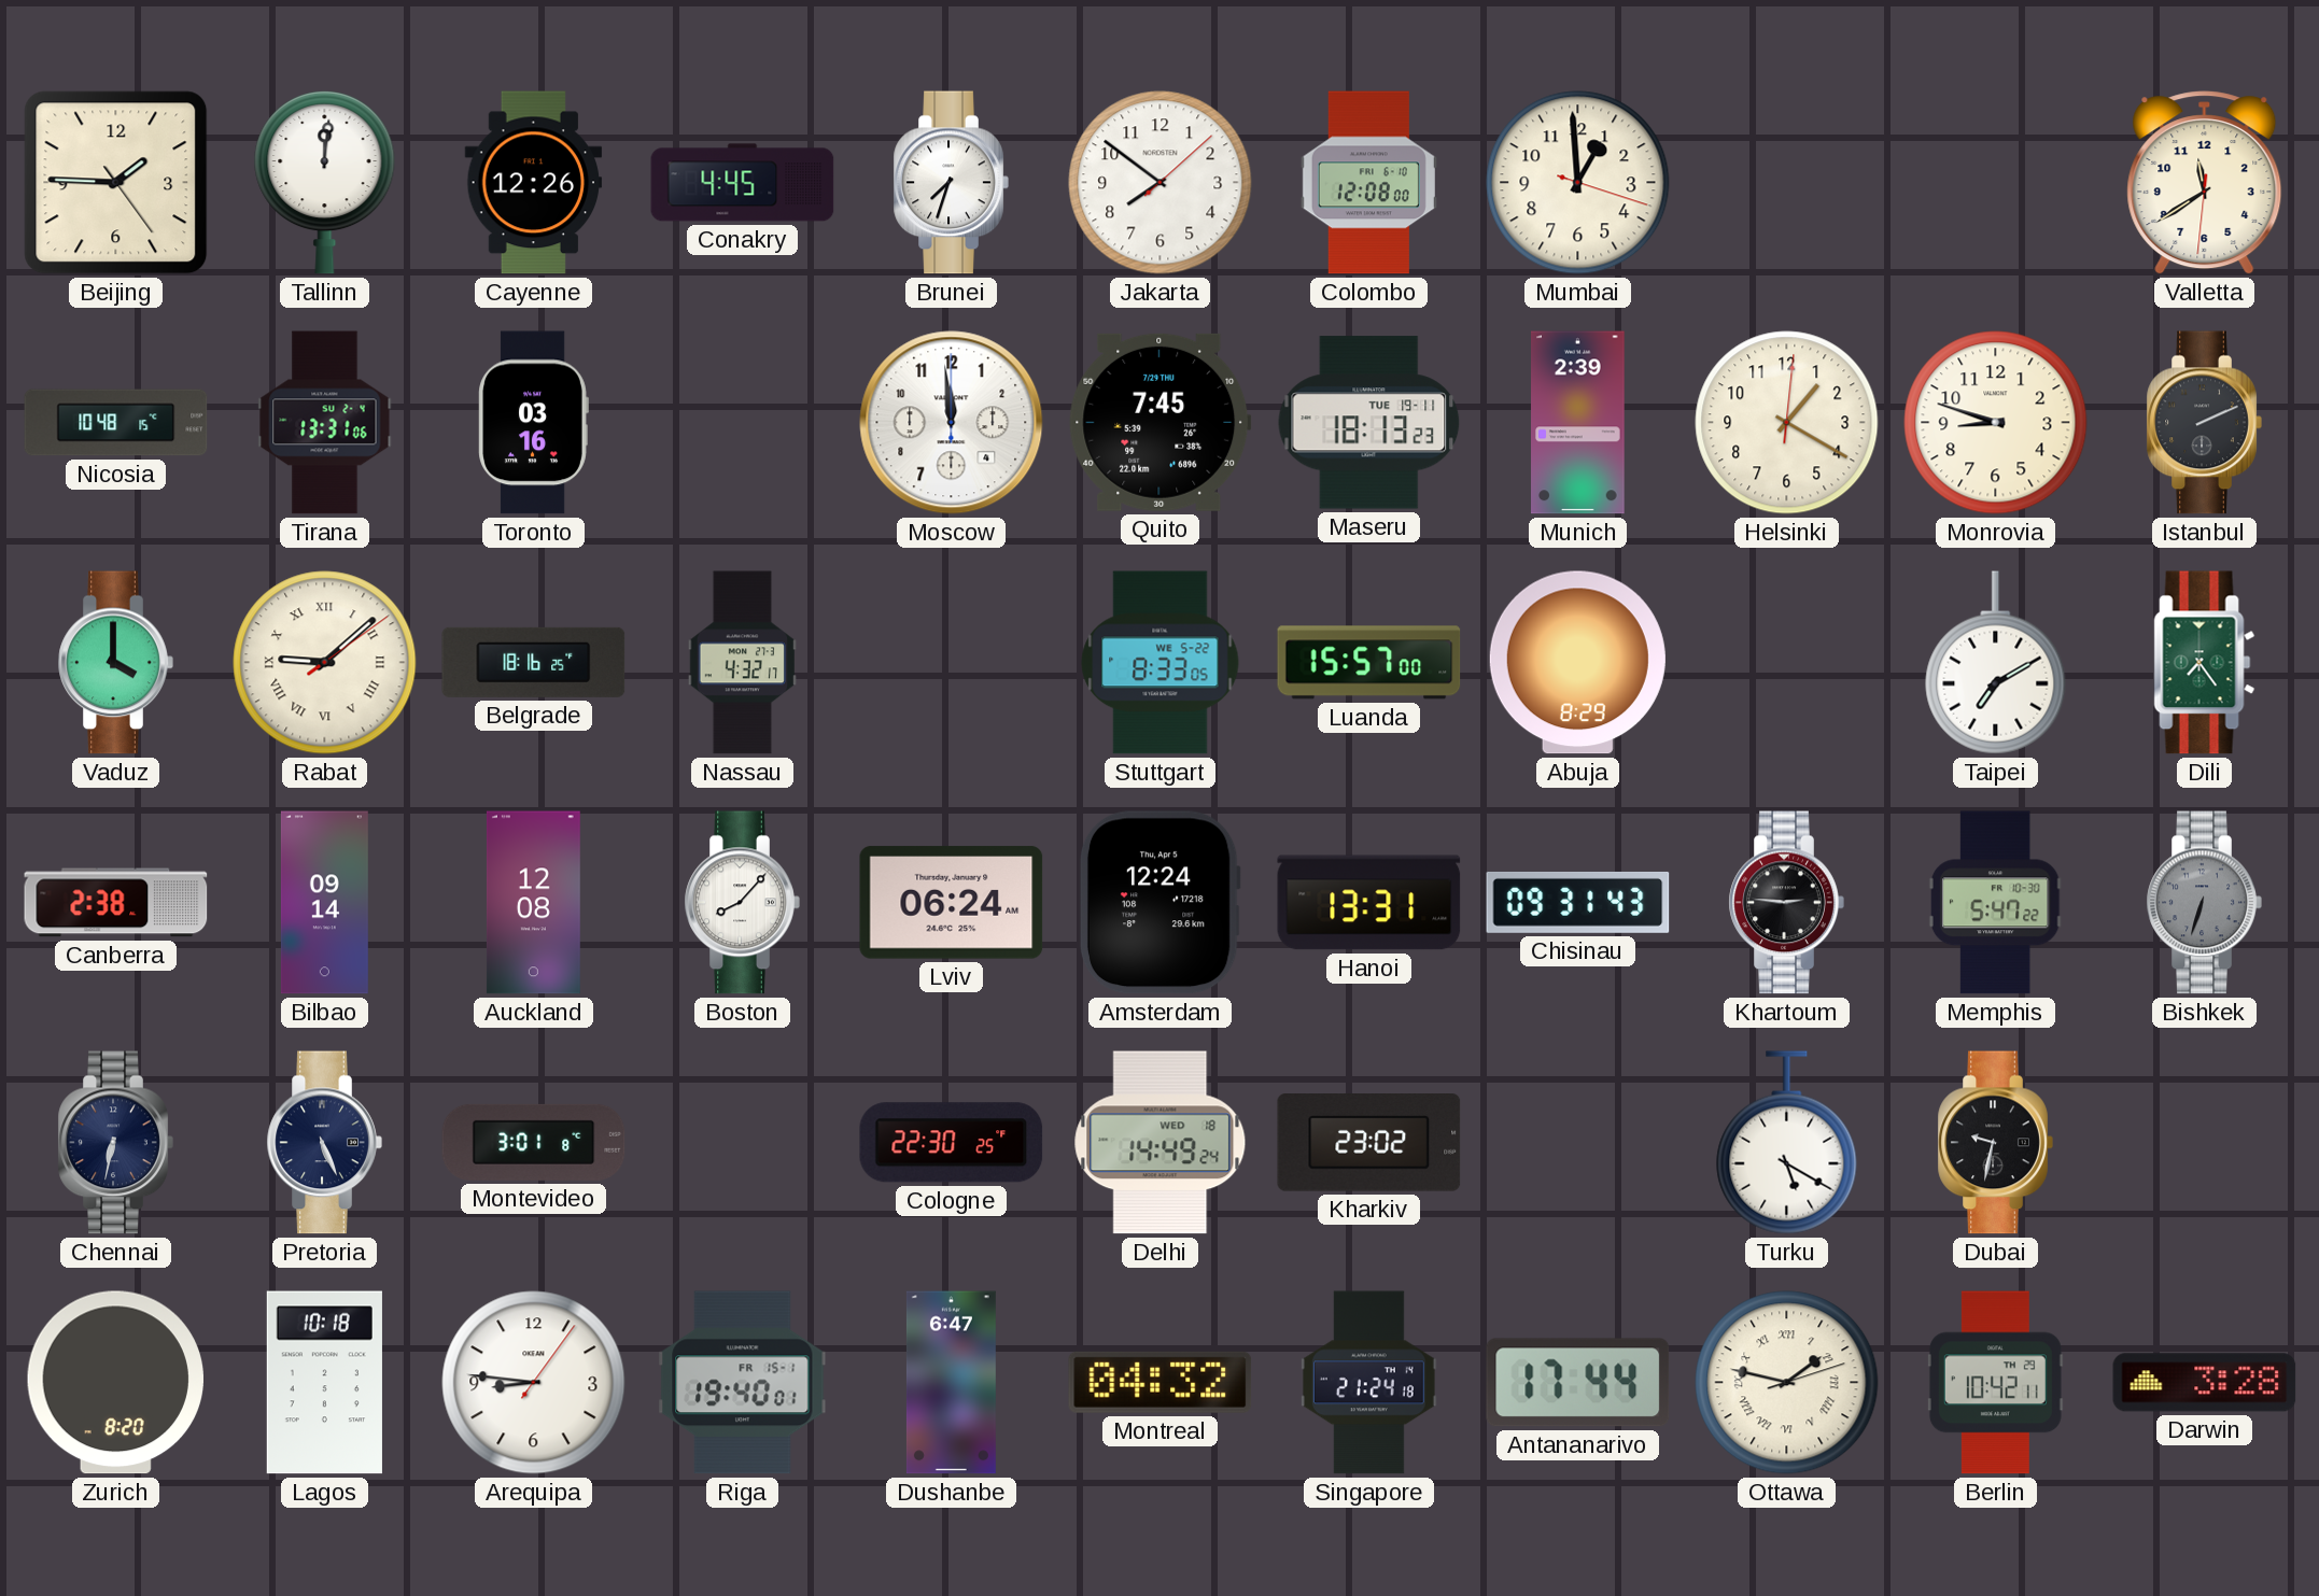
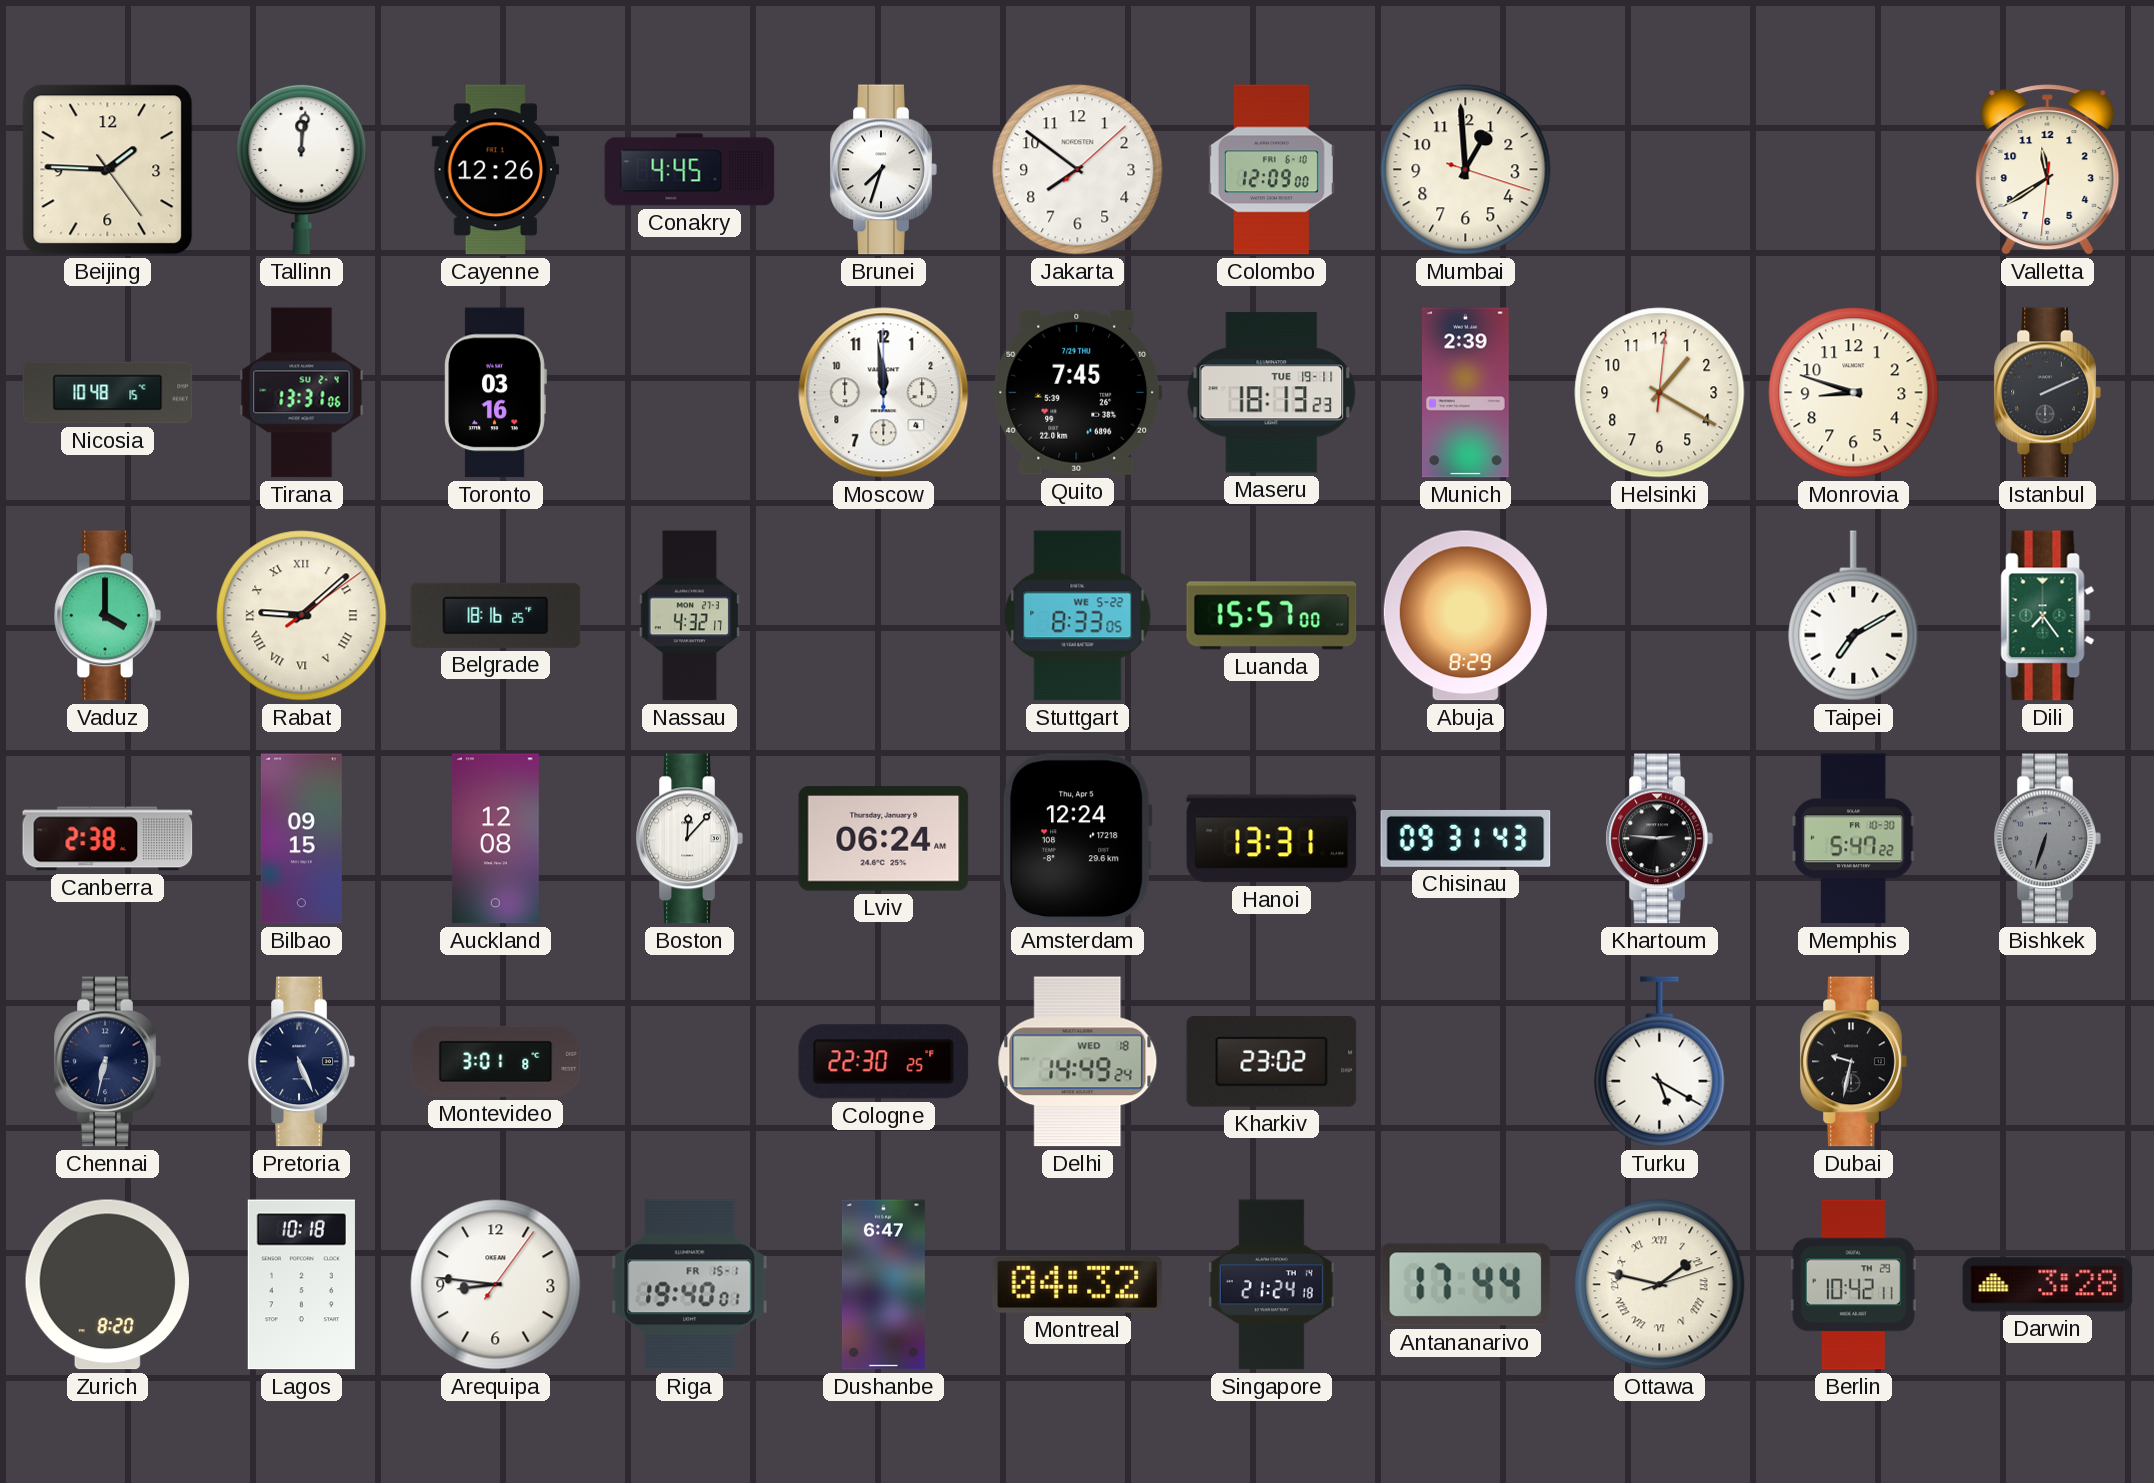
Colombo: 12:08 -> 12:09
Bilbao: 09:14 -> 09:15
Boston: 8:07 -> 12:07
